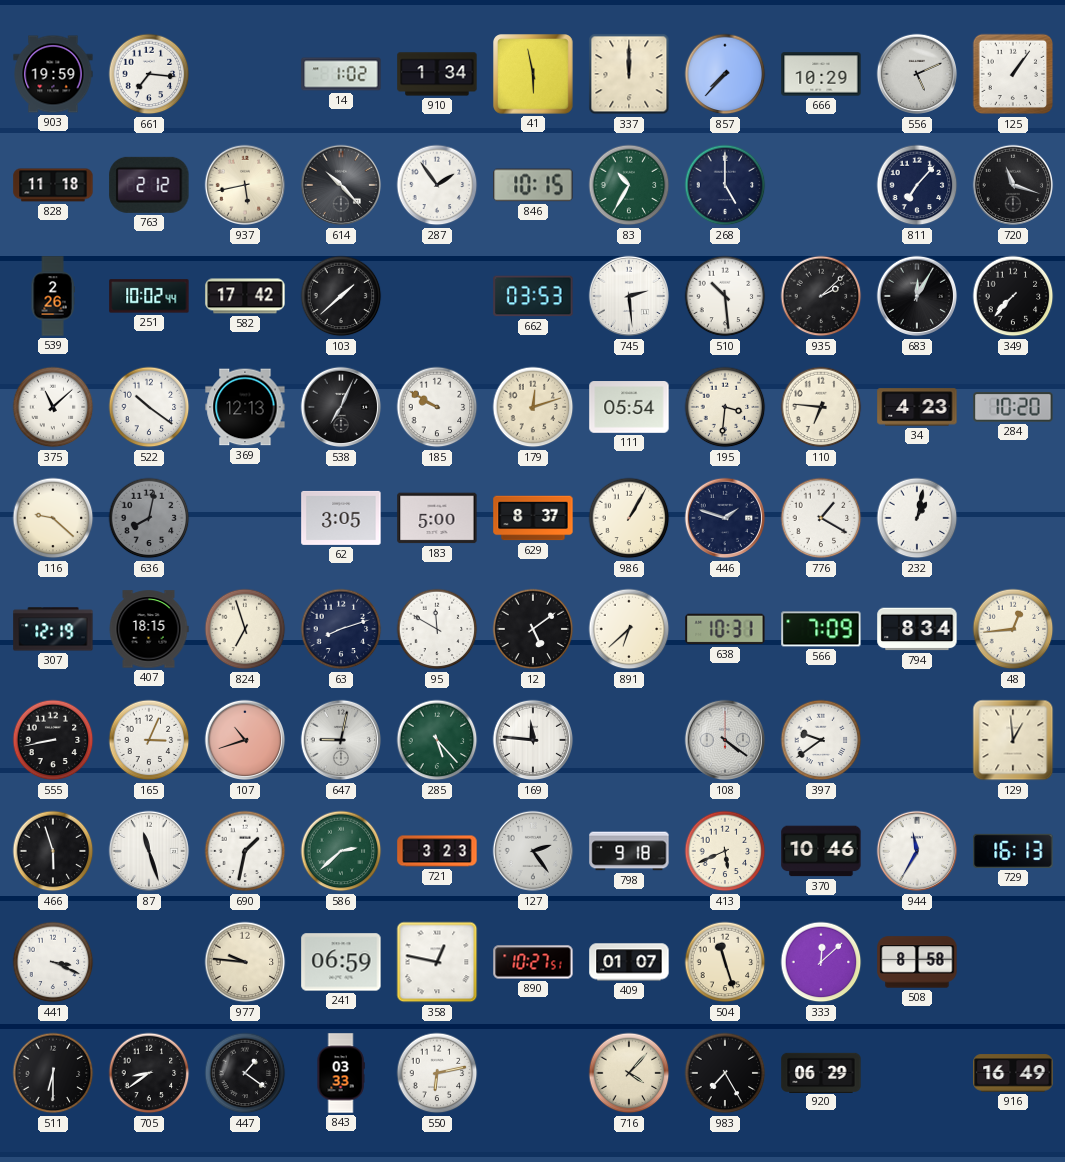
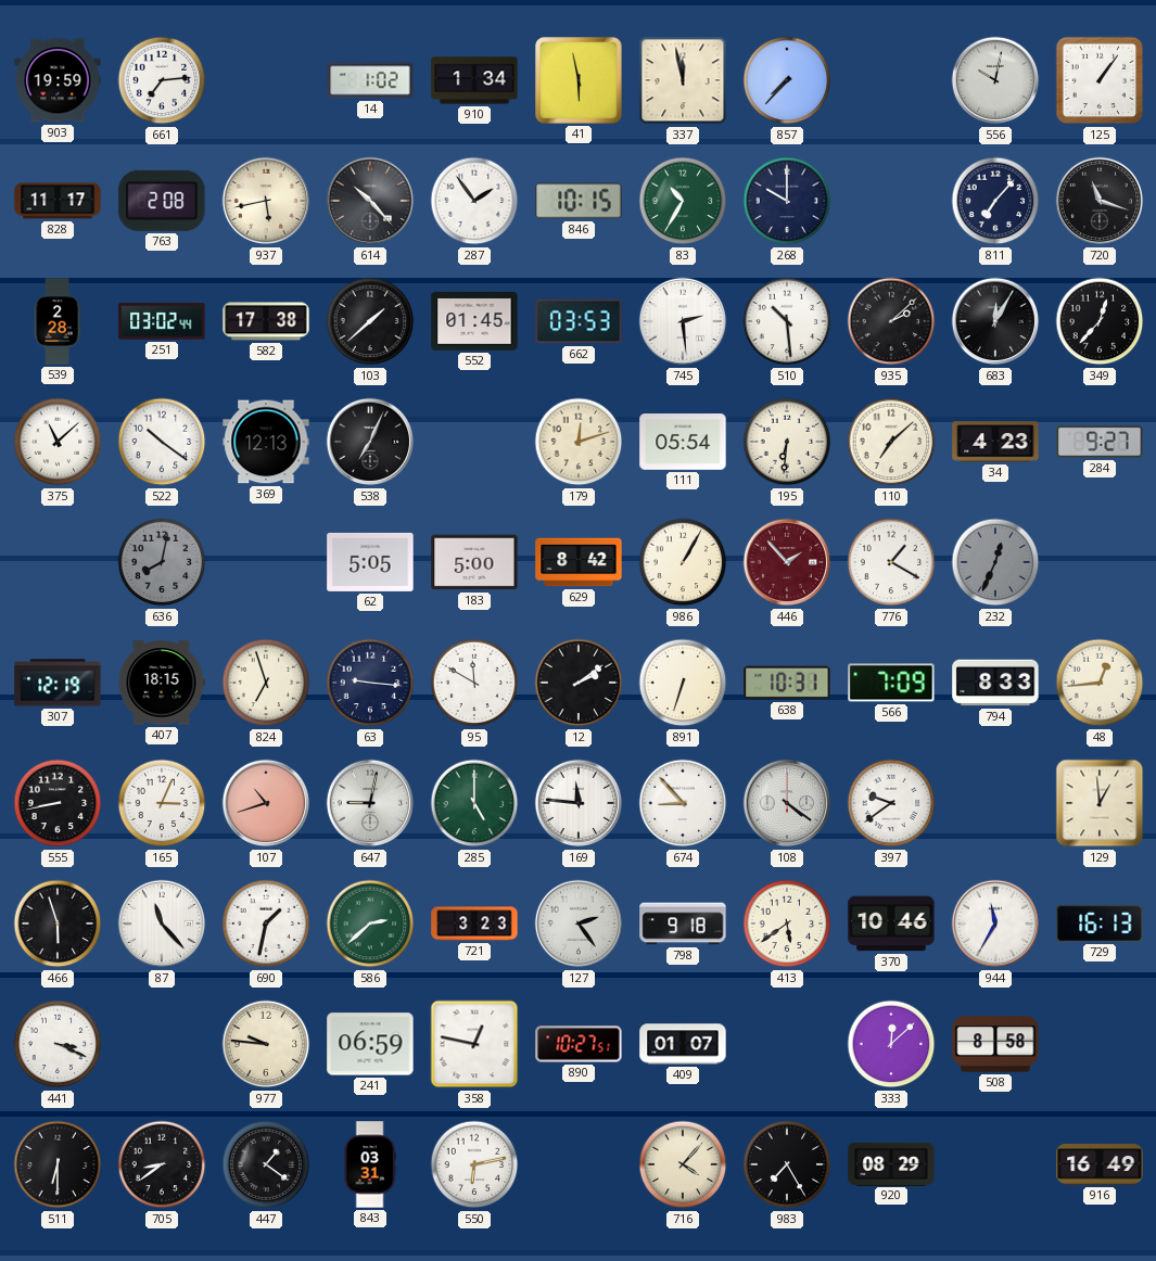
661: 7:16 -> 7:14
337: 12:00 -> 11:58
666: 10:29 -> none
556: 5:11 -> 10:02
828: 11:18 -> 11:17
763: 2:12 -> 2:08
268: 5:00 -> 10:00
539: 2:26 -> 2:28
251: 10:02 -> 03:02
582: 17:42 -> 17:38
552: none -> 01:45
349: 7:37 -> 12:37
185: 9:50 -> none
195: 3:31 -> 6:31
110: 6:46 -> 7:08
284: 10:20 -> 9:27
116: 9:22 -> none
62: 3:05 -> 5:05
629: 8:37 -> 8:42
446: 1:48 -> 1:53
446 dial: navy -> burgundy
232: 1:02 -> 12:34
232 dial: white -> grey
63: 8:12 -> 9:16
12: 5:09 -> 2:09
891: 6:38 -> 6:33
794: 8:34 -> 8:33
285: 5:23 -> 5:00
674: none -> 8:53
87: 11:27 -> 11:23
413: 5:41 -> 5:39
504: 11:27 -> none
843: 03:33 -> 03:31
920: 06:29 -> 08:29
